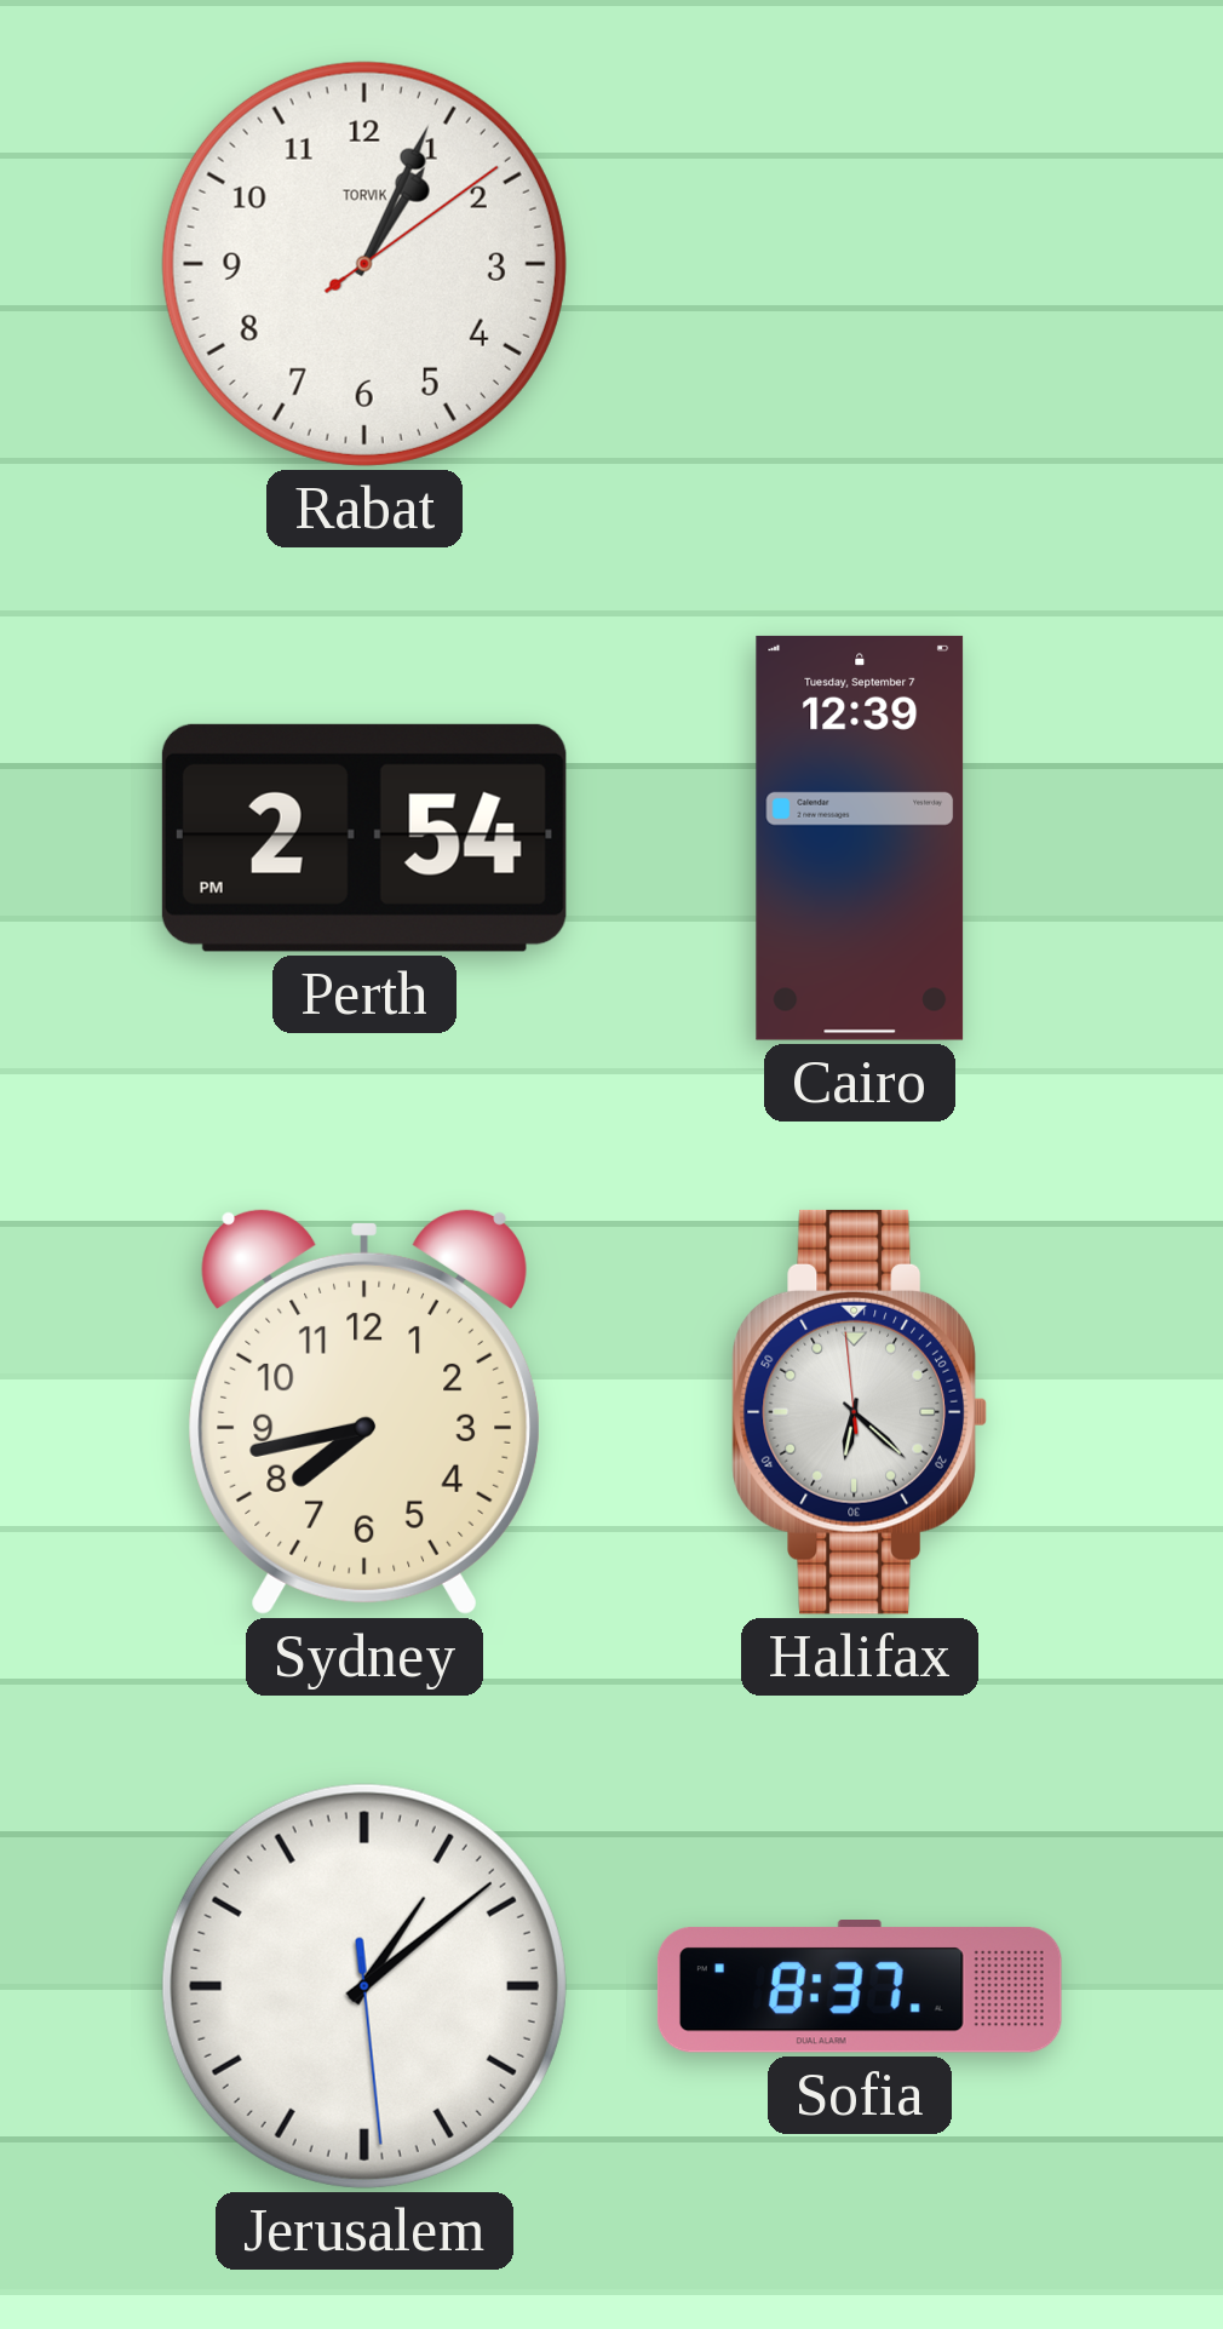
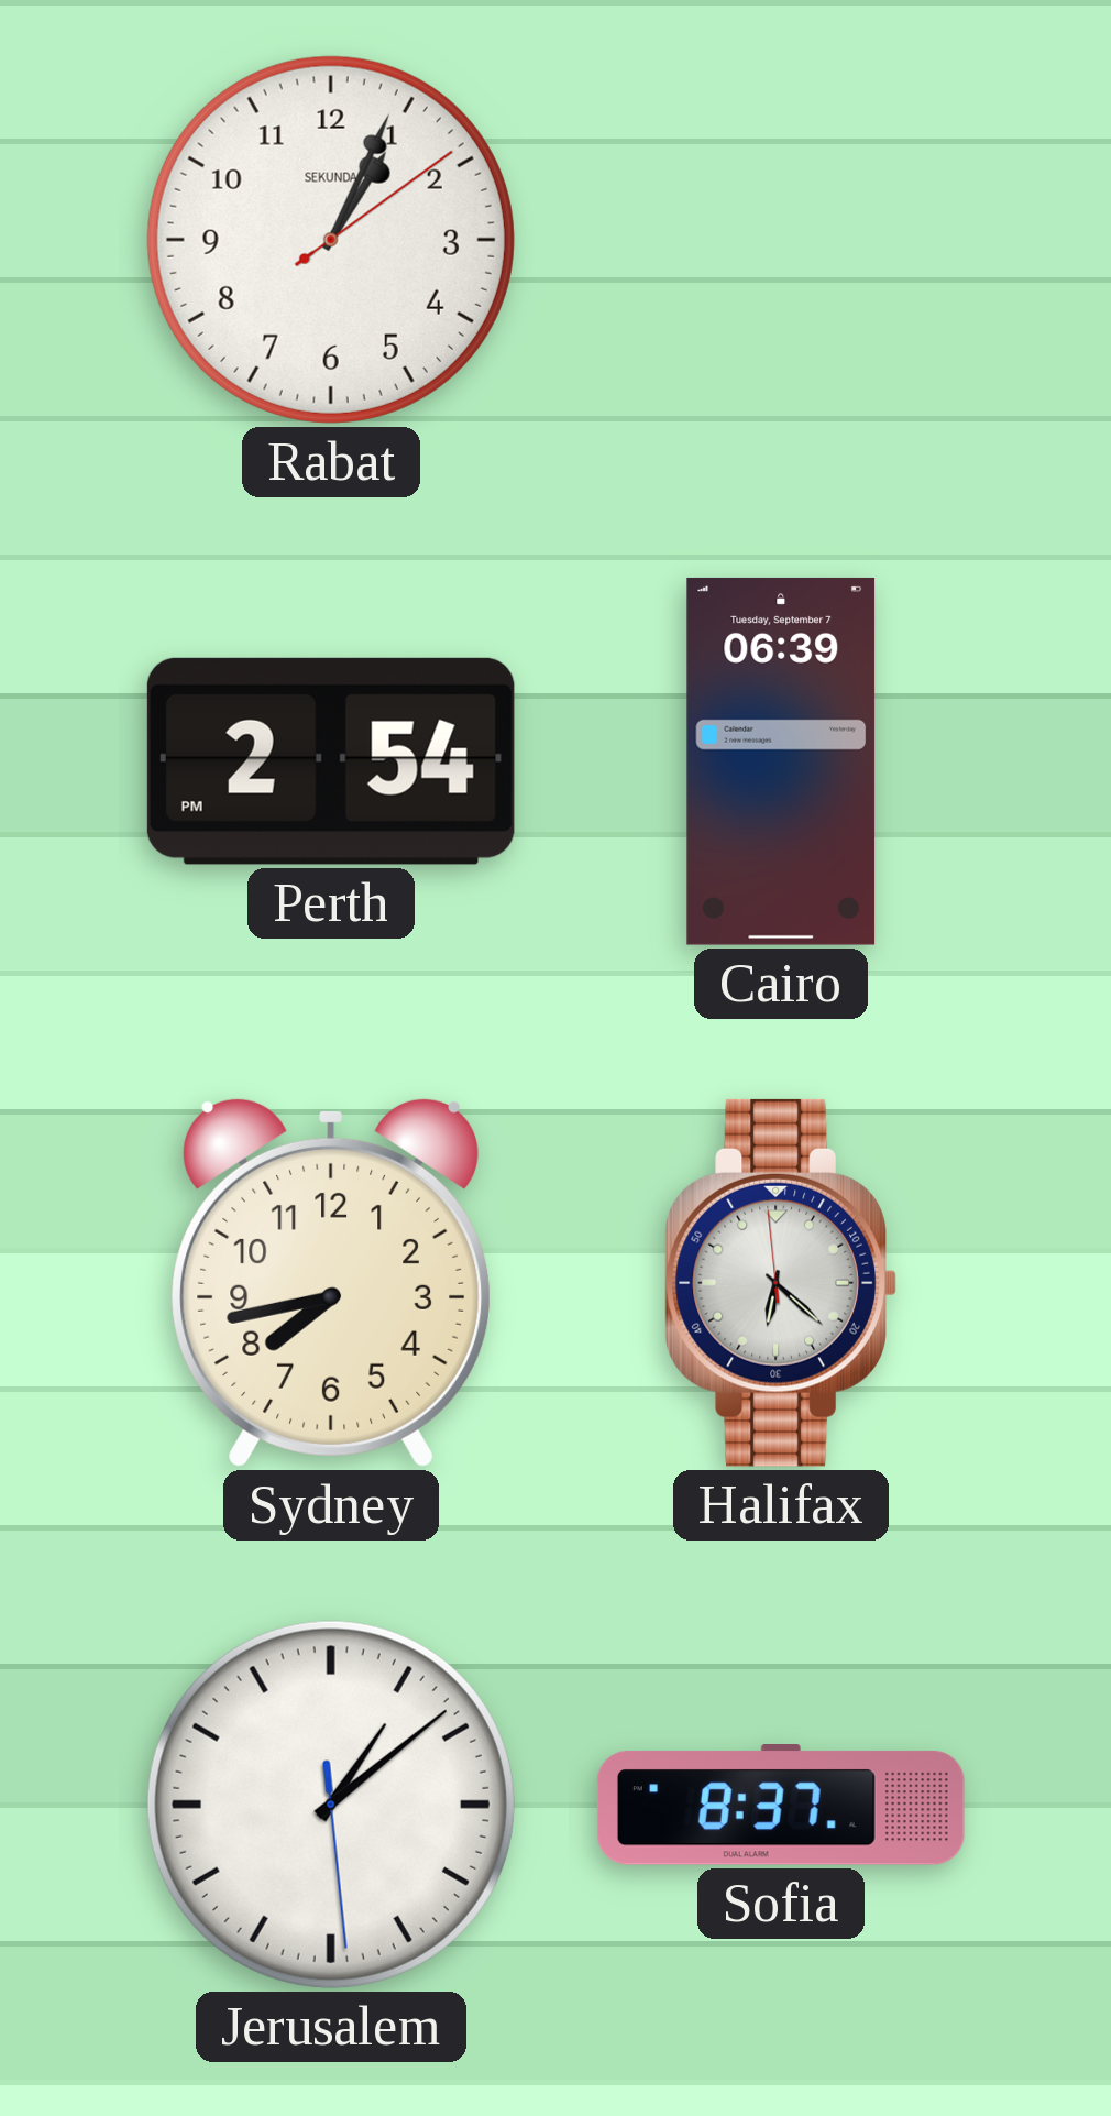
Rabat brand: TORVIK -> SEKUNDA
Cairo: 12:39 -> 06:39
